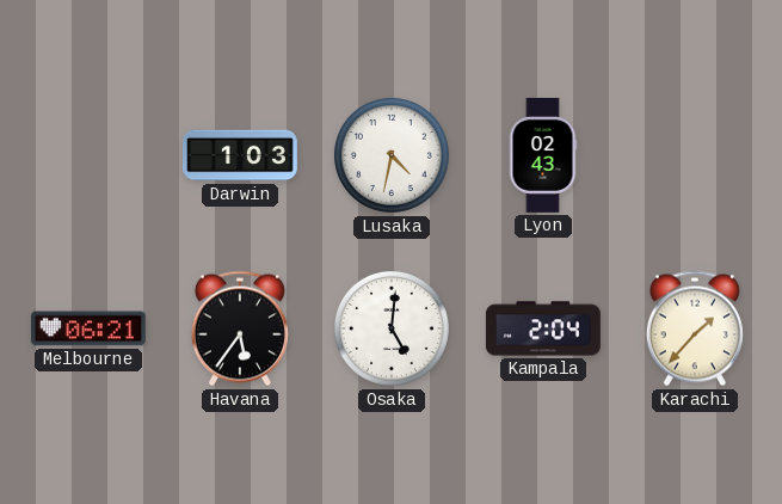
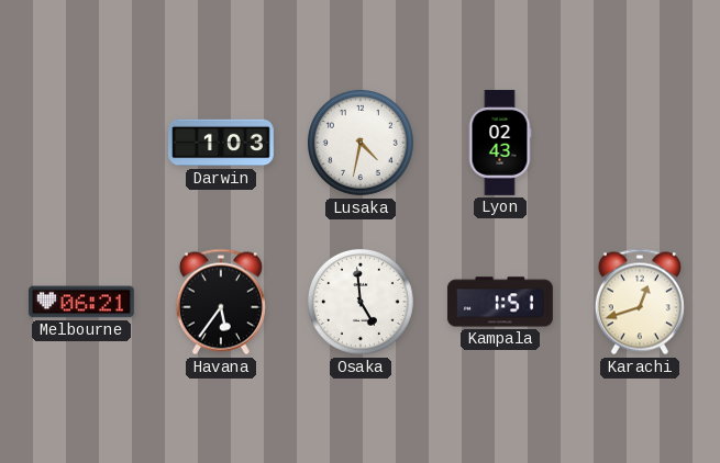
Osaka: 5:01 -> 4:59
Kampala: 2:04 -> 1:51
Karachi: 1:37 -> 12:42
